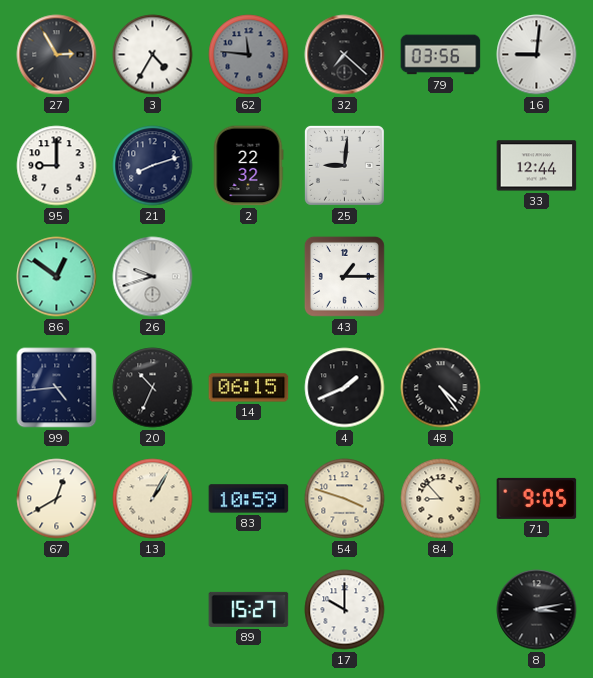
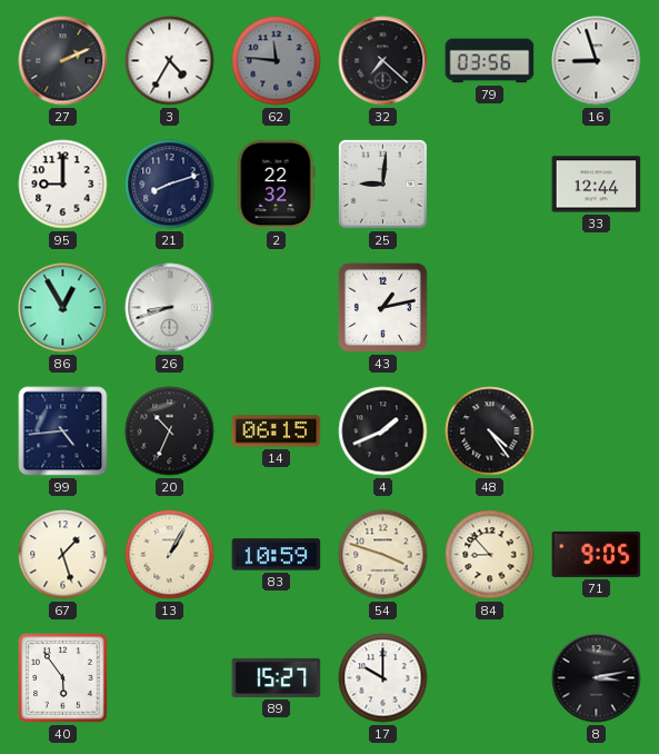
27: 2:55 -> 2:11
16: 9:01 -> 8:57
86: 12:51 -> 12:55
26: 9:42 -> 8:42
43: 1:15 -> 1:13
67: 12:40 -> 1:27
40: none -> 5:54
